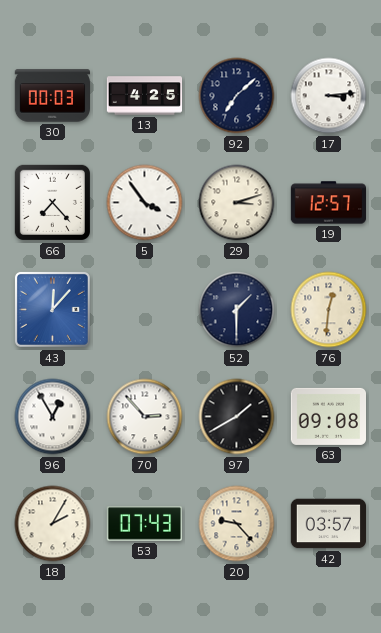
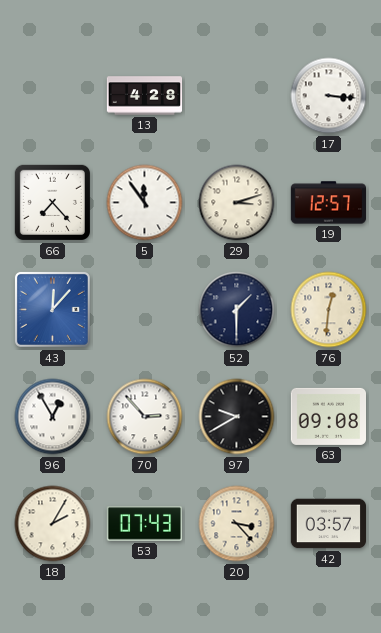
30: 00:03 -> none
13: 4:25 -> 4:28
92: 7:08 -> none
17: 3:14 -> 3:16
5: 3:54 -> 11:54
97: 1:40 -> 9:40
20: 9:23 -> 3:23
